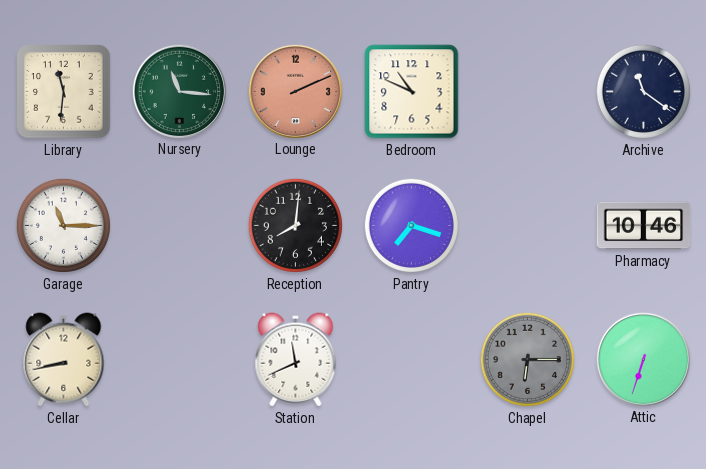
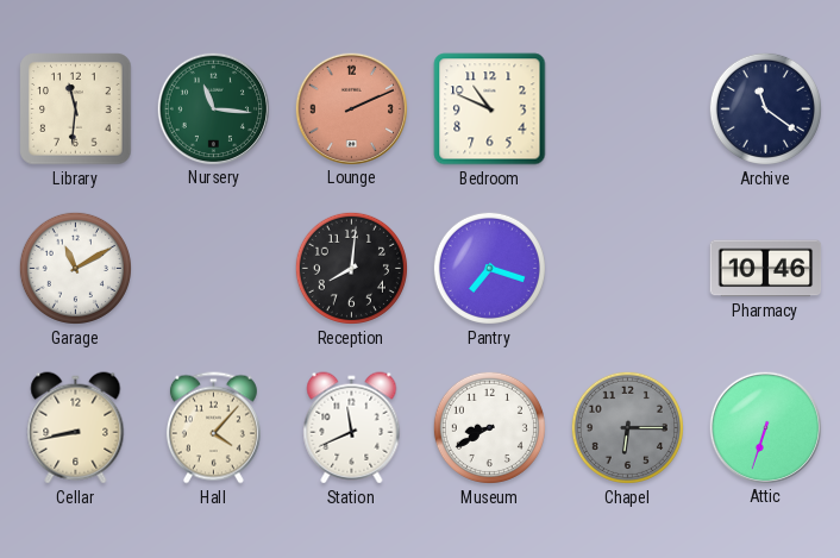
Garage: 11:15 -> 11:10
Hall: none -> 4:07
Museum: none -> 8:40
